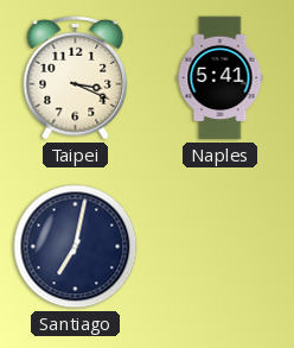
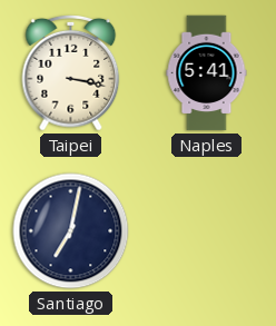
Taipei: 3:19 -> 3:17
